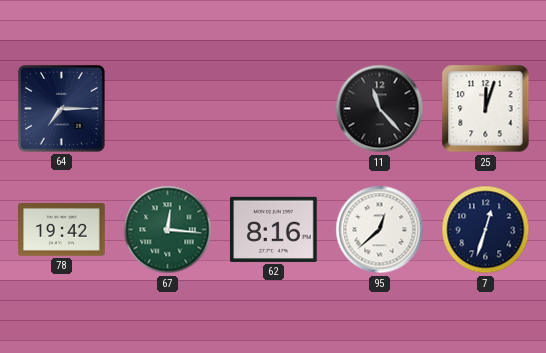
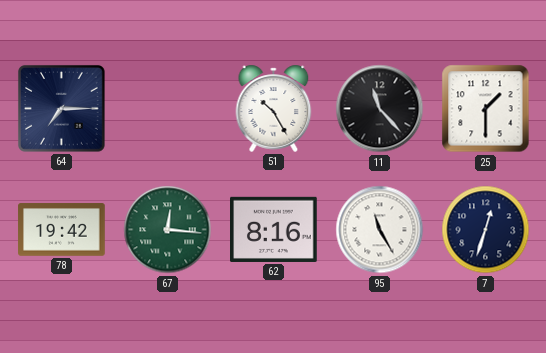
51: none -> 10:25
25: 12:03 -> 1:30
95: 12:38 -> 11:25
